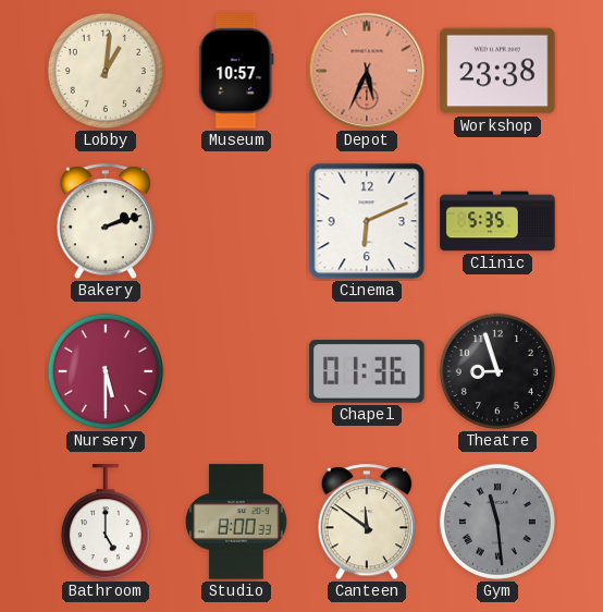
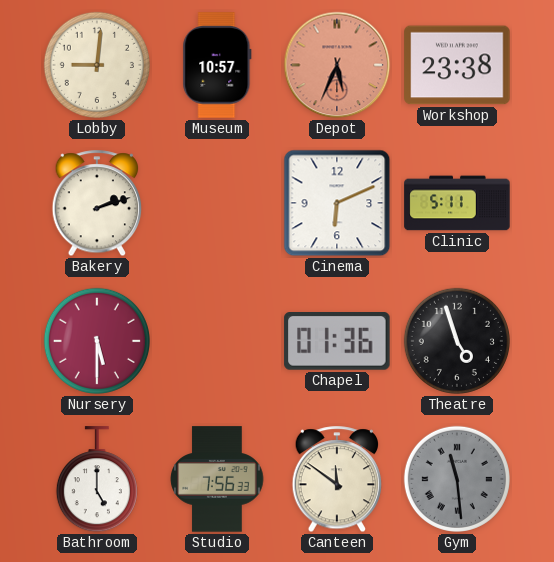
Lobby: 1:01 -> 9:01
Clinic: 5:35 -> 5:11
Theatre: 8:57 -> 4:57
Studio: 8:00 -> 7:56
